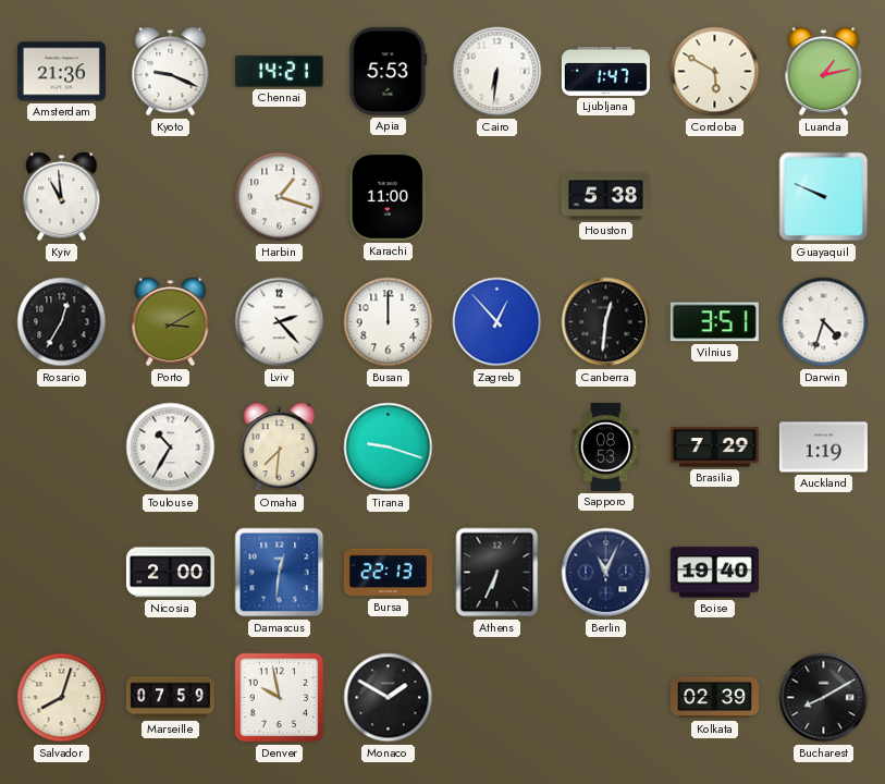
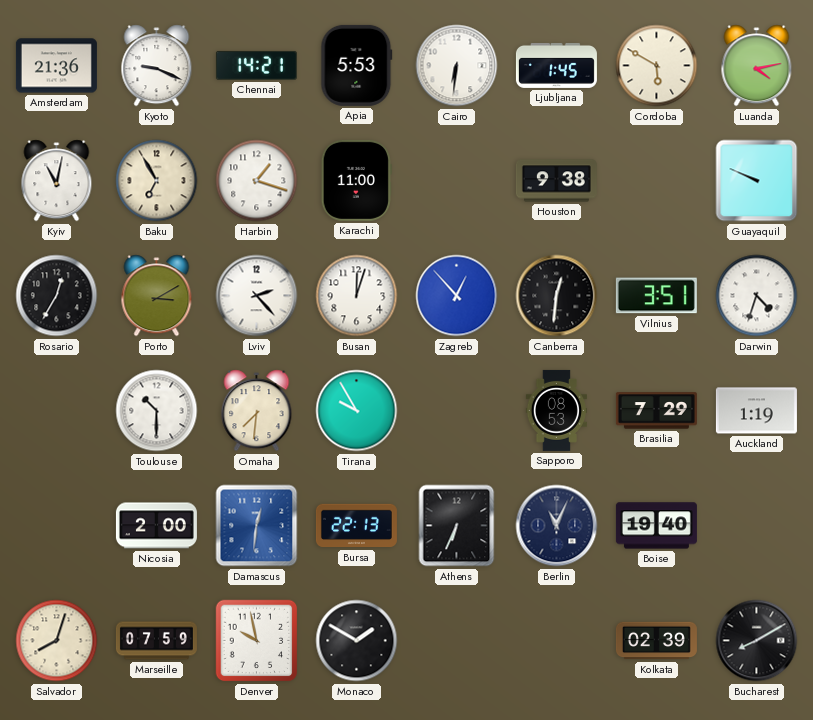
Ljubljana: 1:47 -> 1:45
Luanda: 1:13 -> 4:13
Kyiv: 10:59 -> 11:02
Baku: none -> 6:55
Houston: 5:38 -> 9:38
Busan: 12:00 -> 12:03
Toulouse: 10:35 -> 10:30
Tirana: 9:18 -> 9:55
